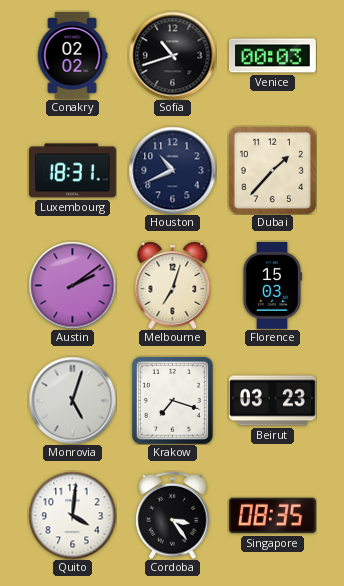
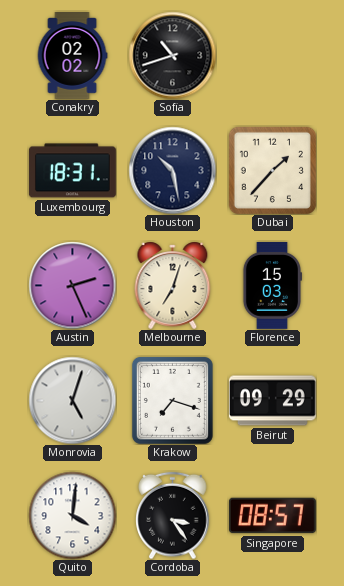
Venice: 00:03 -> none
Houston: 10:41 -> 10:28
Austin: 2:09 -> 2:26
Beirut: 03:23 -> 09:29
Singapore: 08:35 -> 08:57
